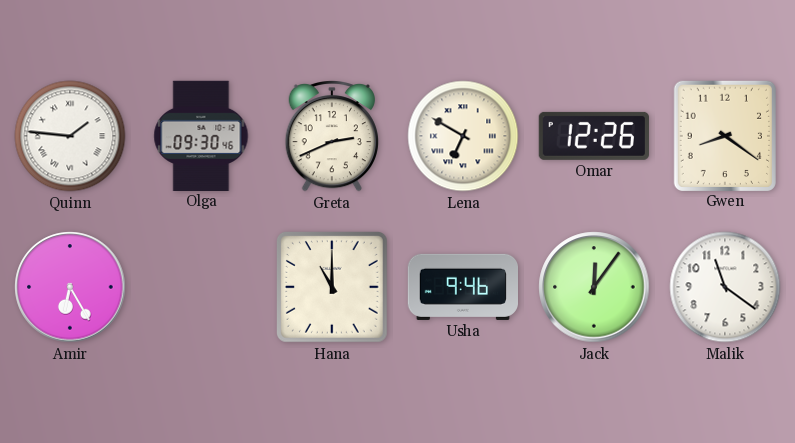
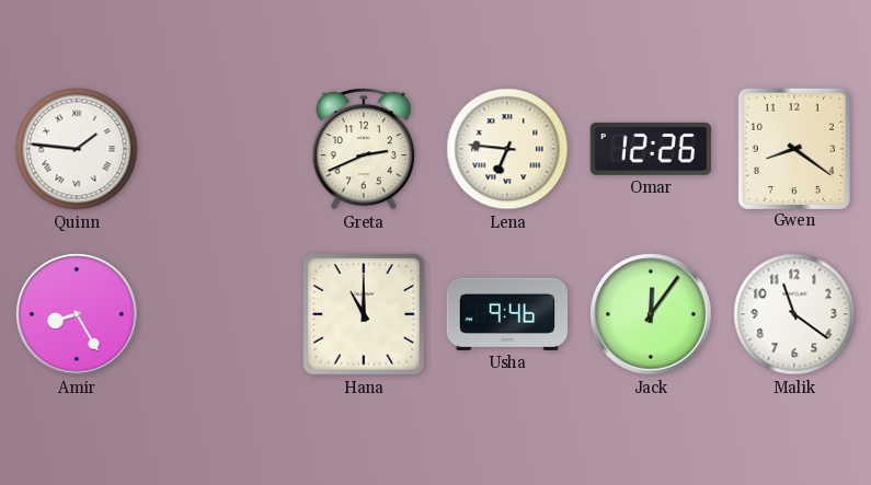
Olga: 09:30 -> none
Lena: 6:50 -> 6:46
Amir: 6:25 -> 8:25
